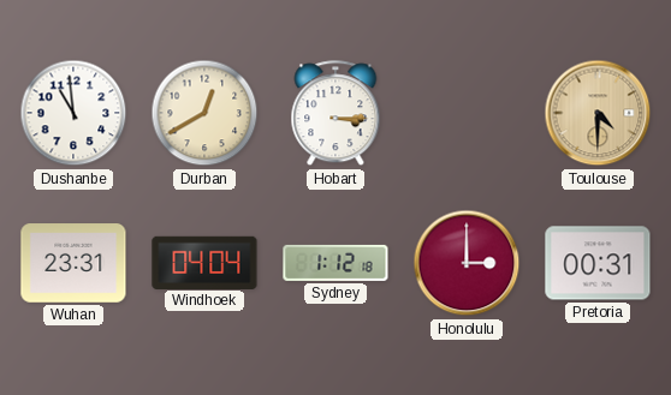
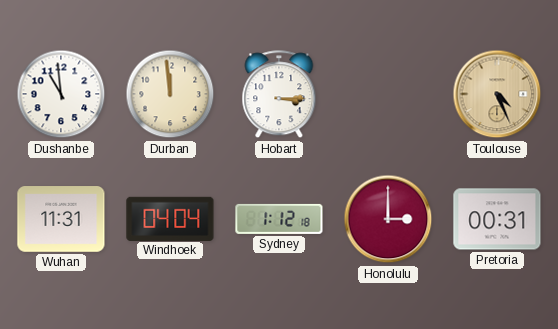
Durban: 12:40 -> 11:59
Toulouse: 4:30 -> 4:26
Wuhan: 23:31 -> 11:31
